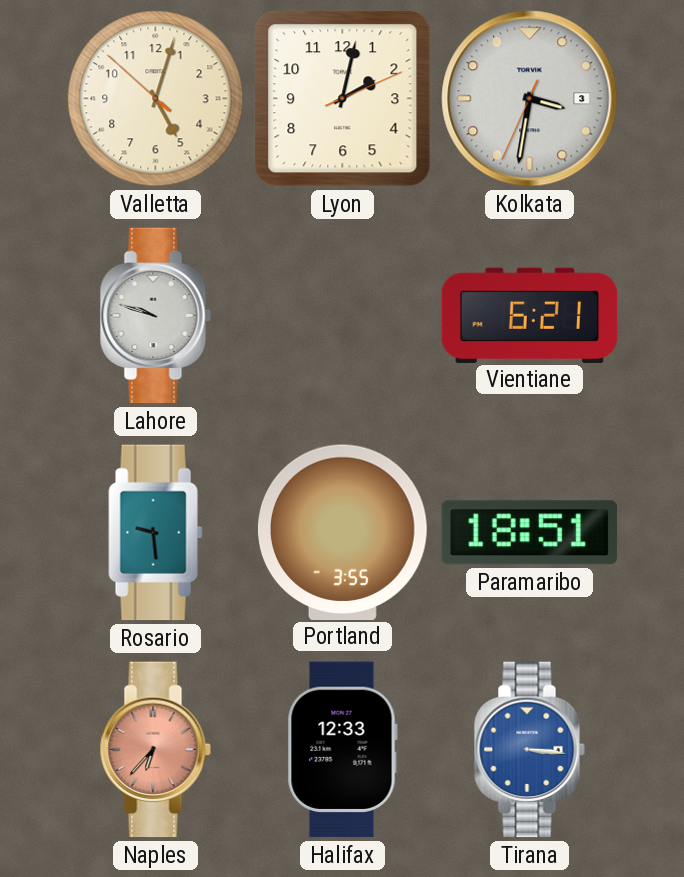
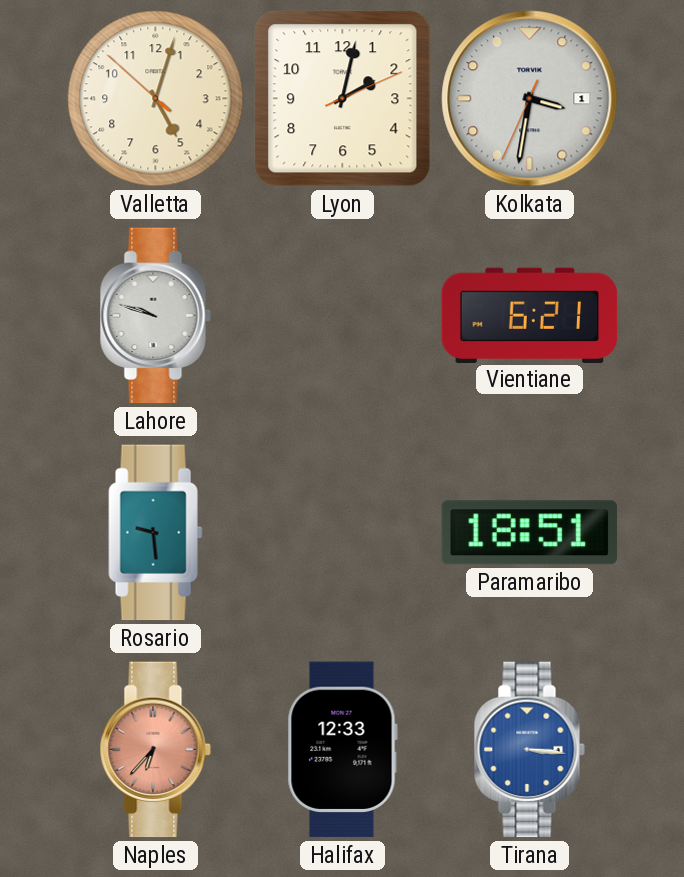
Kolkata date: 3 -> 1
Portland: 3:55 -> none
